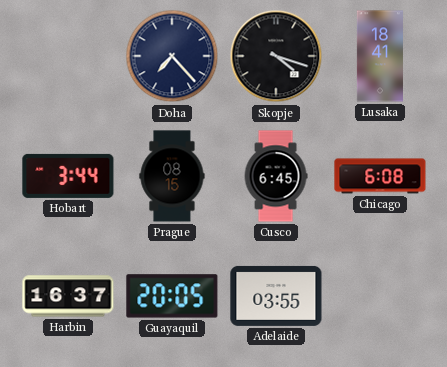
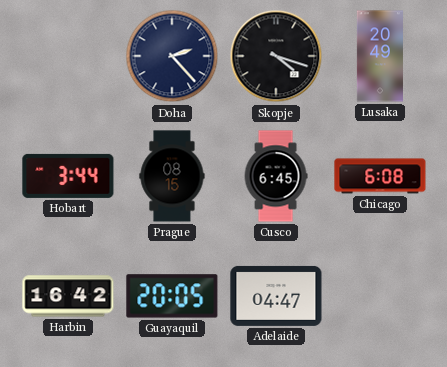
Doha: 7:23 -> 2:23
Lusaka: 18:41 -> 20:49
Harbin: 16:37 -> 16:42
Adelaide: 03:55 -> 04:47
